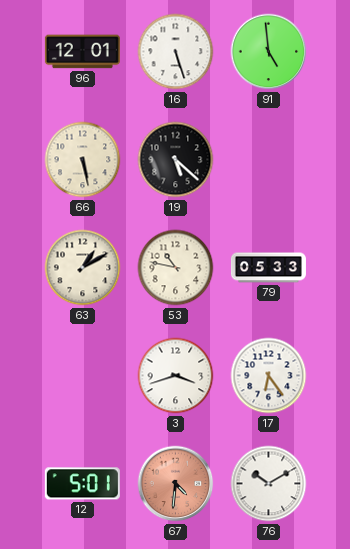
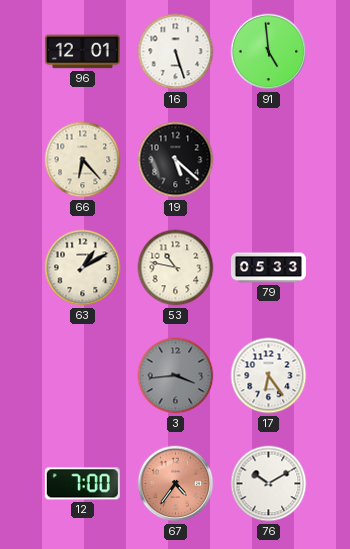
66: 5:28 -> 6:23
3: 3:42 -> 3:44
3 dial: white -> grey
12: 5:01 -> 7:00
67: 4:31 -> 4:36
